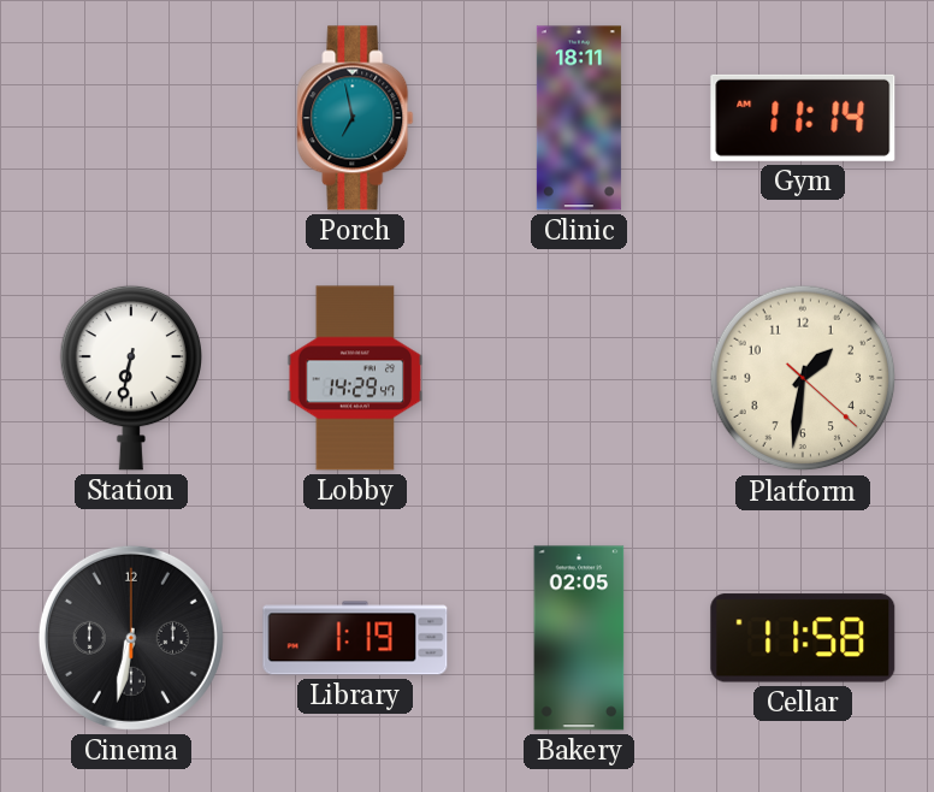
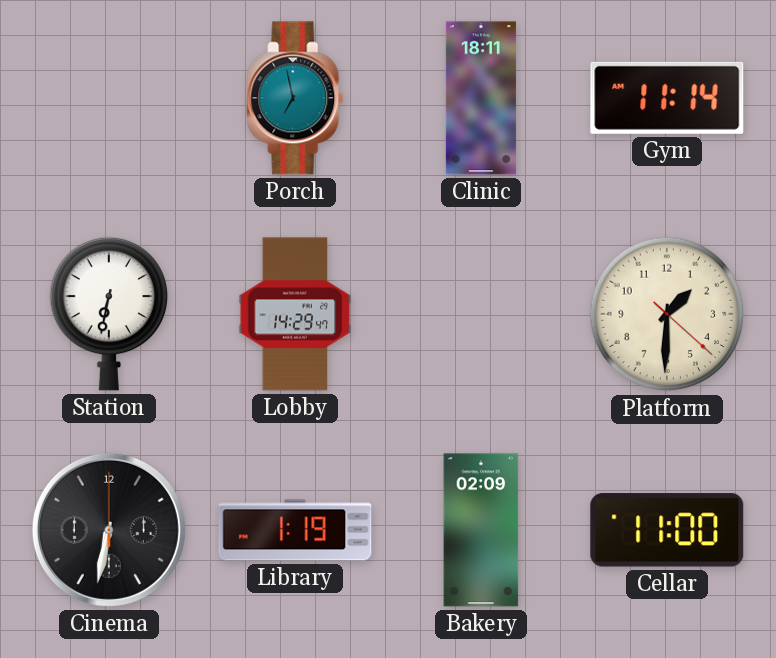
Platform: 1:31 -> 1:30
Bakery: 02:05 -> 02:09
Cellar: 11:58 -> 11:00
